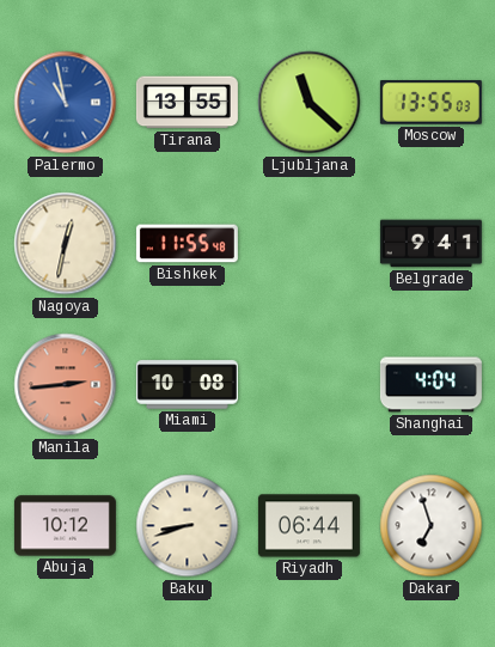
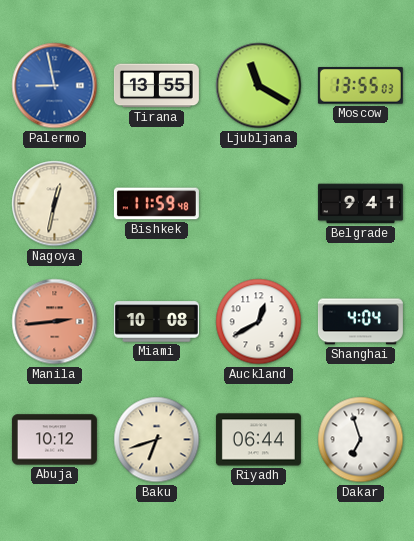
Palermo: 10:58 -> 8:58
Ljubljana: 11:22 -> 11:20
Bishkek: 11:55 -> 11:59
Auckland: none -> 12:40
Baku: 8:42 -> 6:42
